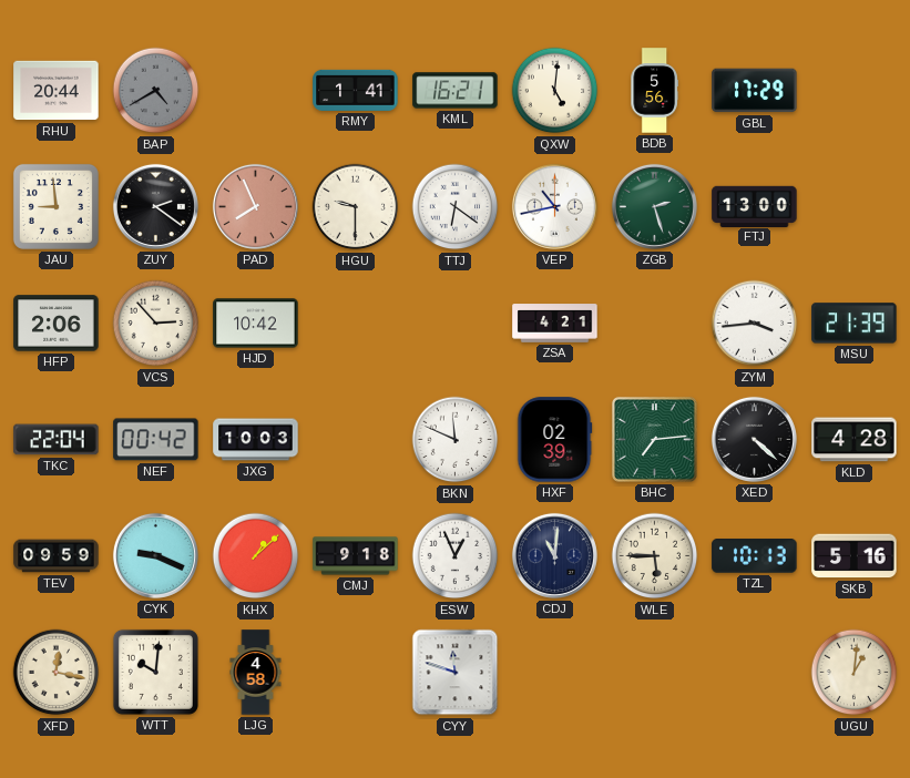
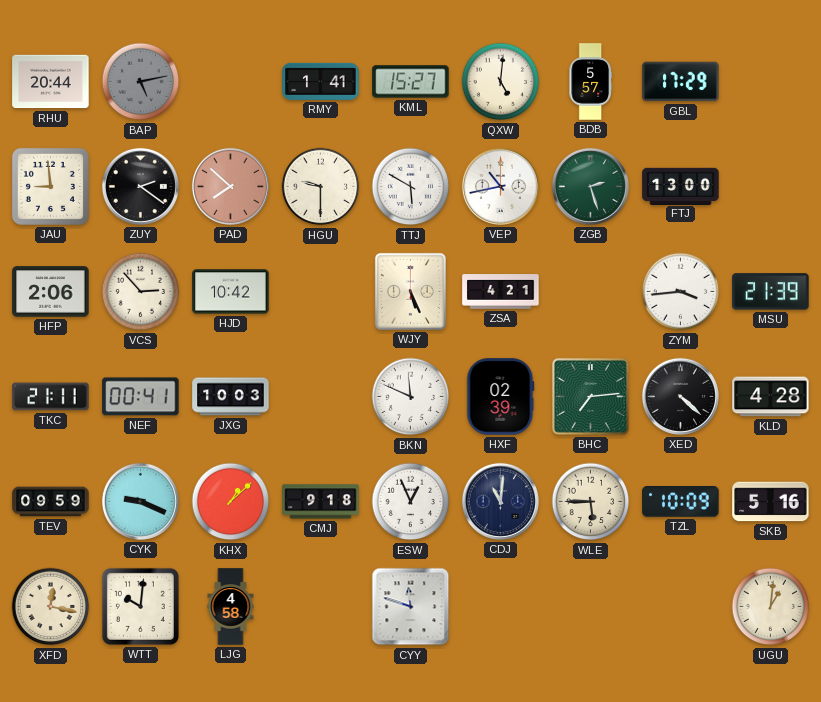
BAP: 4:40 -> 5:13
KML: 16:21 -> 15:27
BDB: 5:56 -> 5:57
PAD: 7:56 -> 7:52
TTJ: 6:21 -> 5:50
WJY: none -> 5:26
TKC: 22:04 -> 21:11
NEF: 00:42 -> 00:41
TZL: 10:13 -> 10:09
